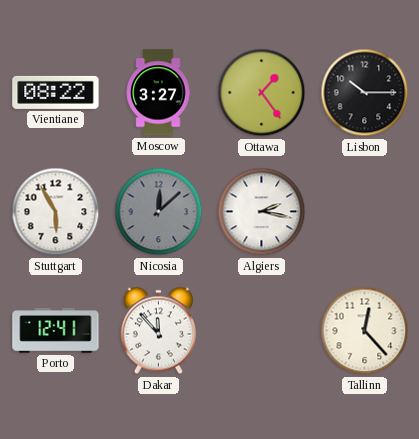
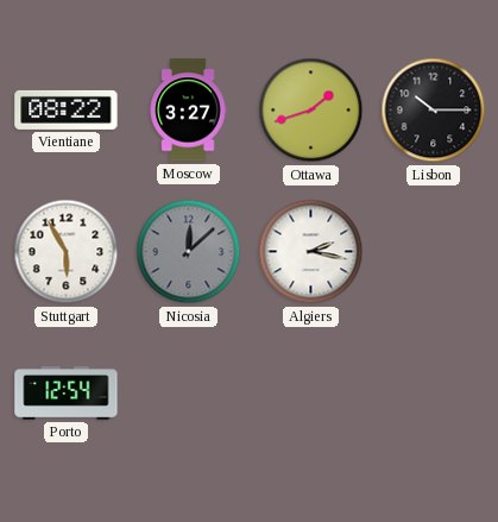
Ottawa: 1:24 -> 1:42
Porto: 12:41 -> 12:54
Dakar: 11:53 -> none
Tallinn: 12:23 -> none
